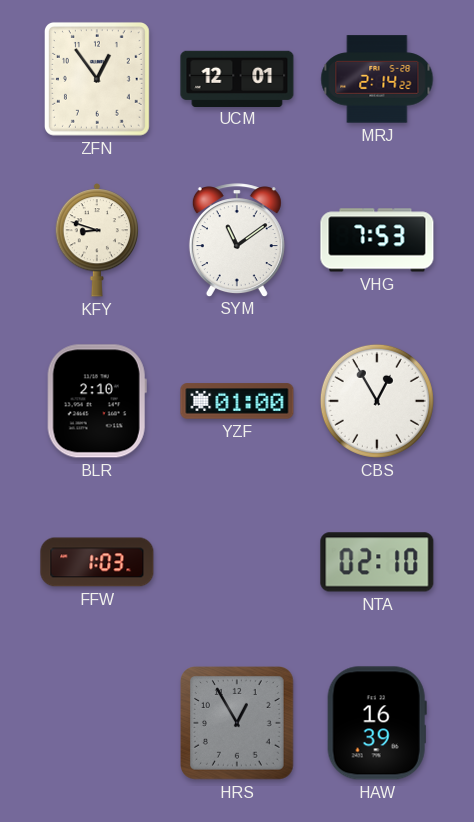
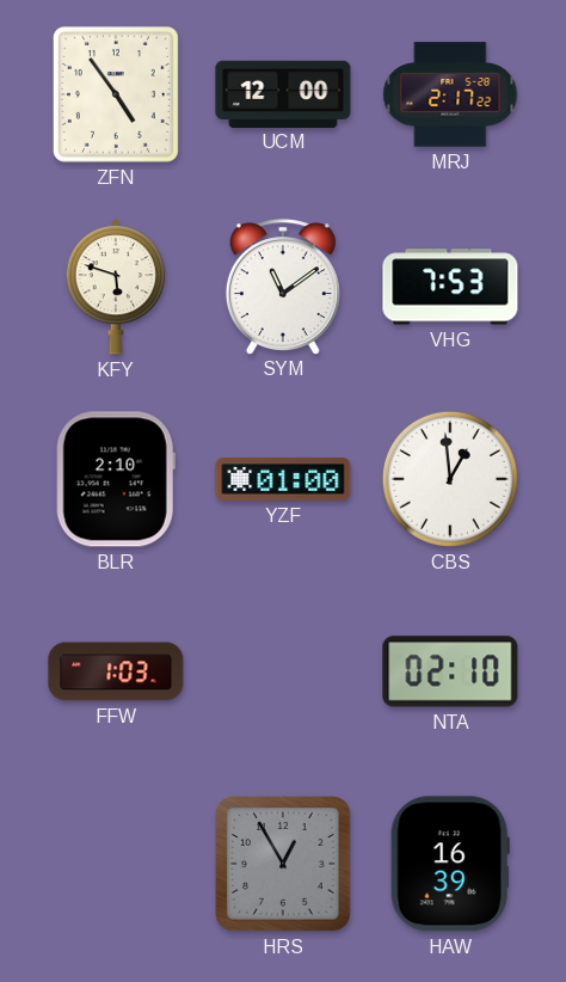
ZFN: 12:54 -> 4:54
UCM: 12:01 -> 12:00
MRJ: 2:14 -> 2:17
KFY: 8:48 -> 5:48
CBS: 12:55 -> 12:59
